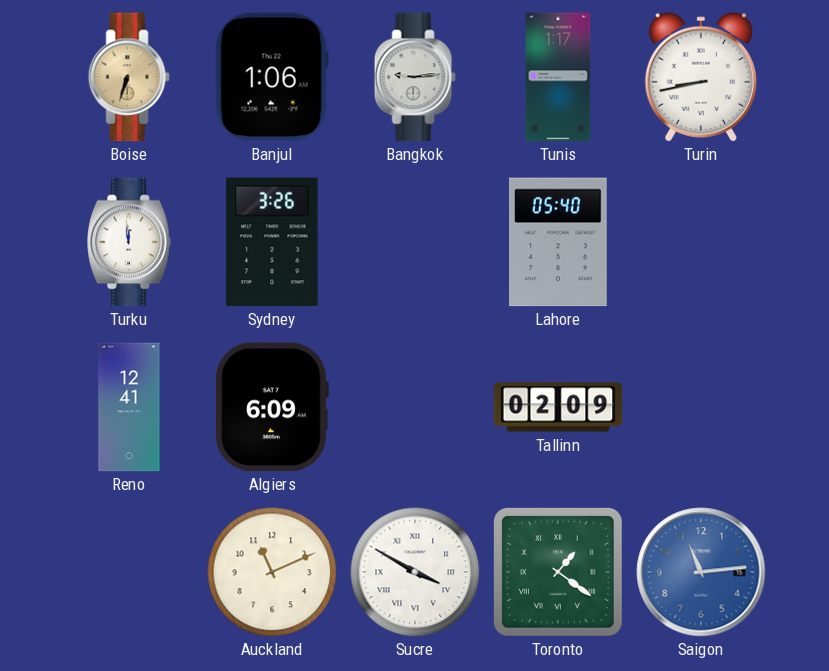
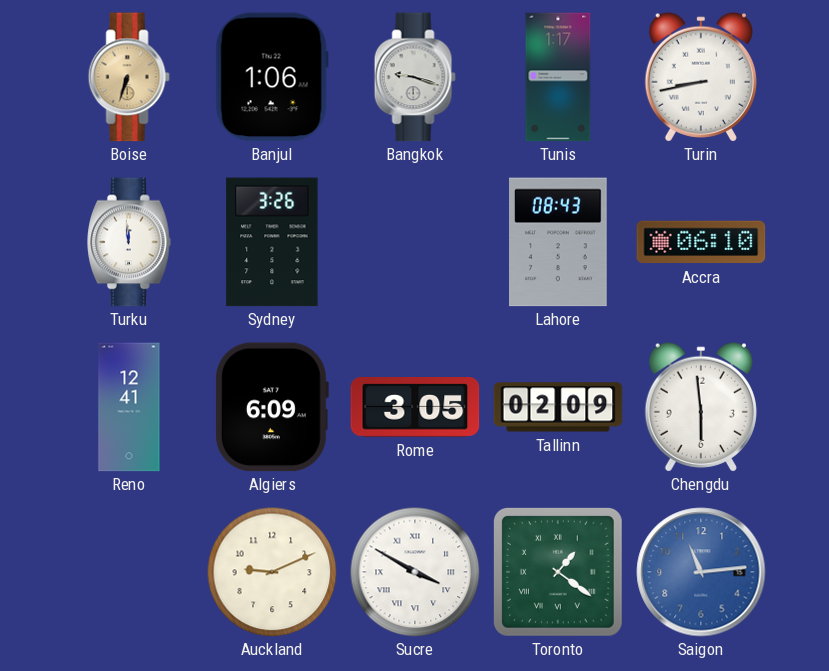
Bangkok: 9:14 -> 9:18
Lahore: 05:40 -> 08:43
Accra: none -> 06:10
Rome: none -> 3:05
Chengdu: none -> 5:59
Auckland: 11:11 -> 9:11
